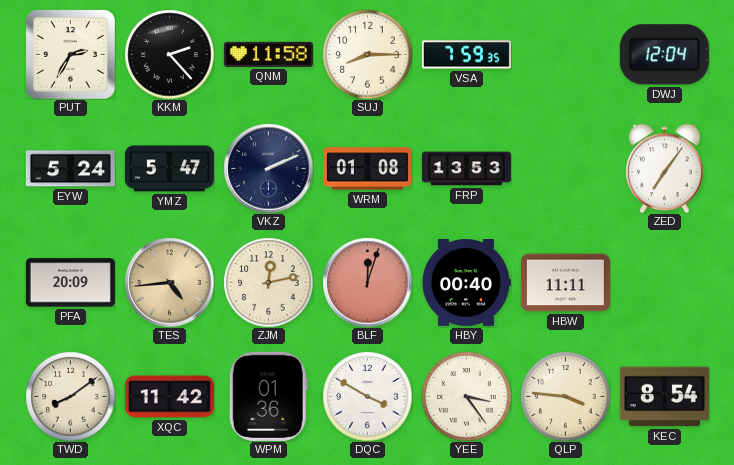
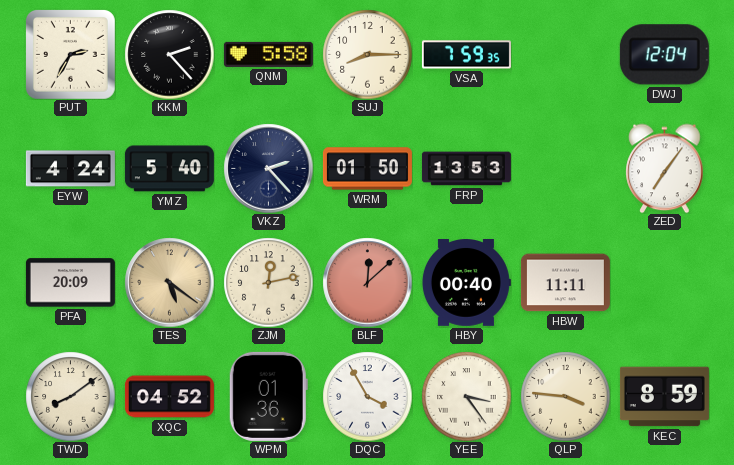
QNM: 11:58 -> 5:58
EYW: 5:24 -> 4:24
YMZ: 5:47 -> 5:40
VKZ: 2:11 -> 2:23
WRM: 01:08 -> 01:50
TES: 4:44 -> 5:21
BLF: 12:03 -> 12:08
XQC: 11:42 -> 04:52
DQC: 3:50 -> 3:55
KEC: 8:54 -> 8:59
